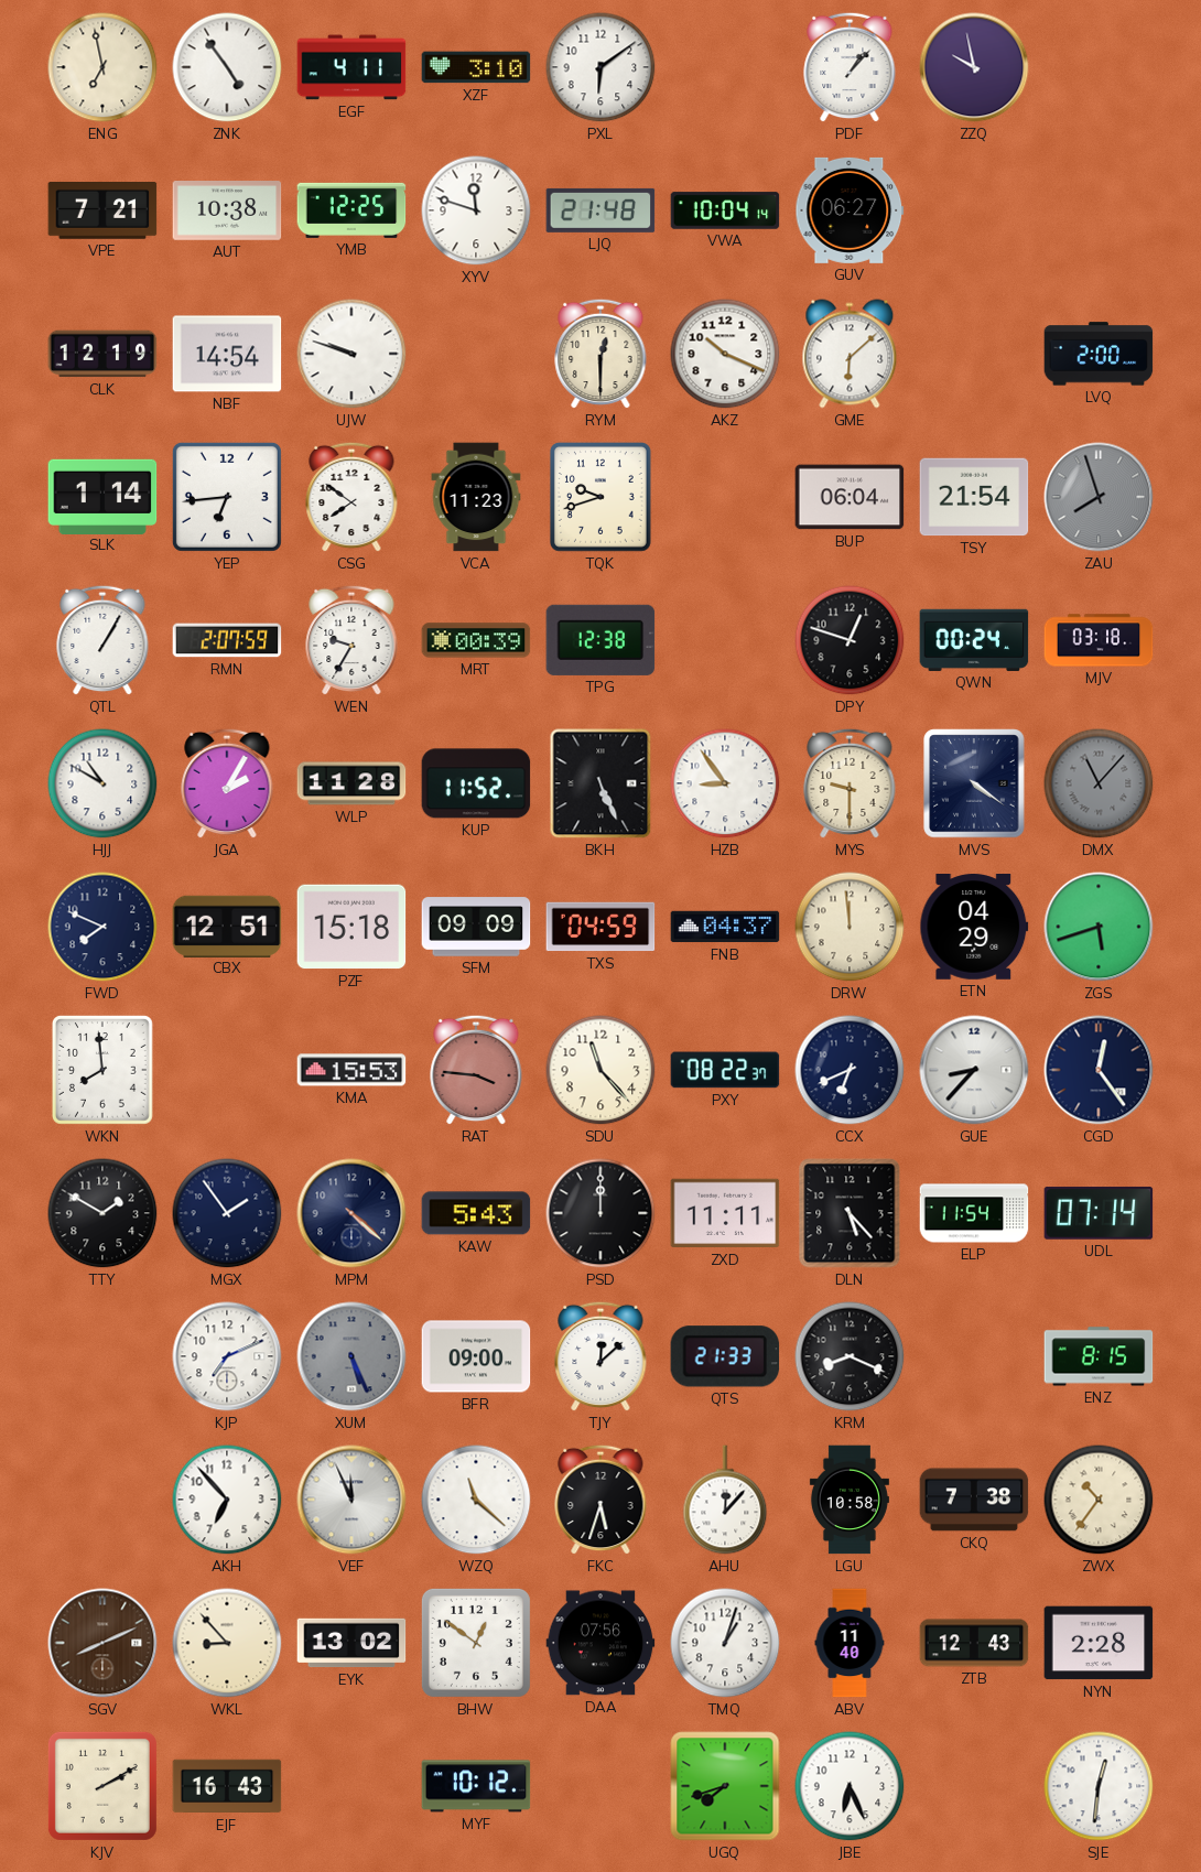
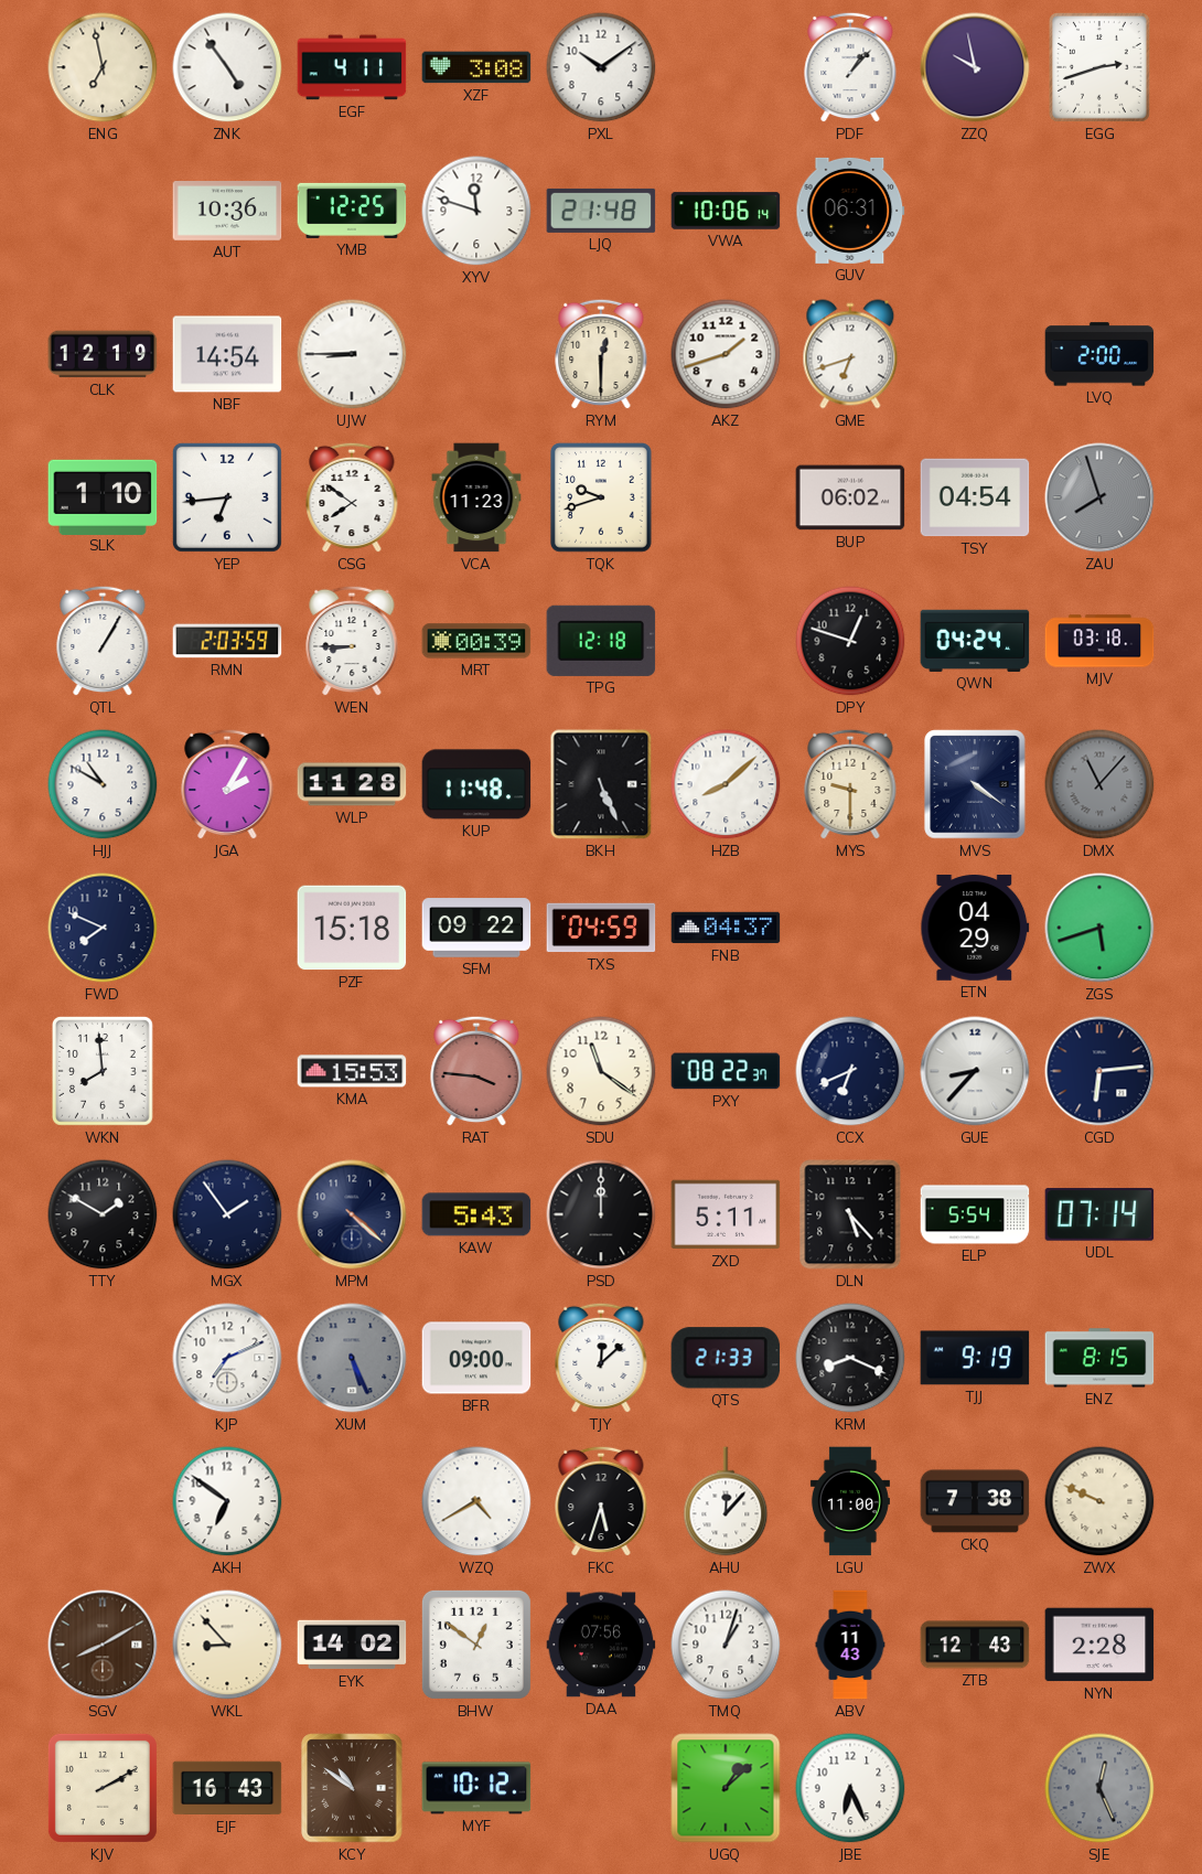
XZF: 3:10 -> 3:08
PXL: 6:09 -> 10:09
EGG: none -> 2:42
VPE: 7:21 -> none
AUT: 10:38 -> 10:36
VWA: 10:04 -> 10:06
GUV: 06:27 -> 06:31
UJW: 9:48 -> 8:45
AKZ: 10:19 -> 1:42
GME: 6:08 -> 6:42
SLK: 1:14 -> 1:10
BUP: 06:04 -> 06:02
TSY: 21:54 -> 04:54
RMN: 2:07 -> 2:03
WEN: 9:35 -> 8:45
TPG: 12:38 -> 12:18
QWN: 00:24 -> 04:24
KUP: 11:52 -> 11:48
HZB: 8:54 -> 8:08
CBX: 12:51 -> none
SFM: 09:09 -> 09:22
DRW: 11:59 -> none
SDU: 11:23 -> 11:21
CGD: 12:24 -> 6:14
ZXD: 11:11 -> 5:11
ELP: 11:54 -> 5:54
TJJ: none -> 9:19
AKH: 6:53 -> 6:51
VEF: 11:56 -> none
WZQ: 11:22 -> 4:40
LGU: 10:58 -> 11:00
ZWX: 10:36 -> 9:49
SGV: 8:11 -> 8:10
EYK: 13:02 -> 14:02
ABV: 11:40 -> 11:43
KCY: none -> 10:51
UGQ: 7:42 -> 1:08
SJE: 12:31 -> 12:26
SJE dial: white -> grey
